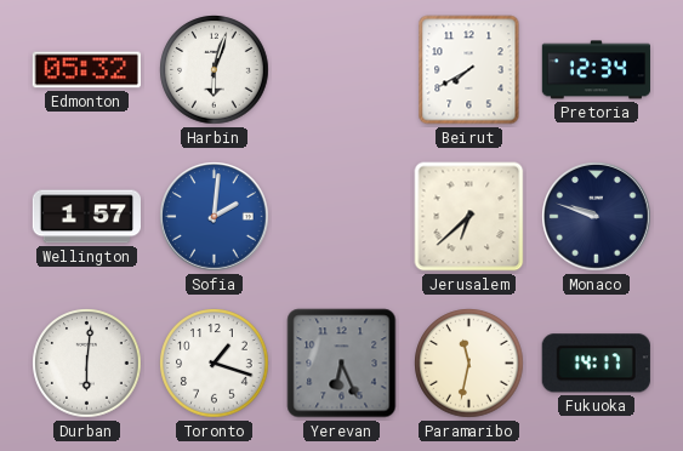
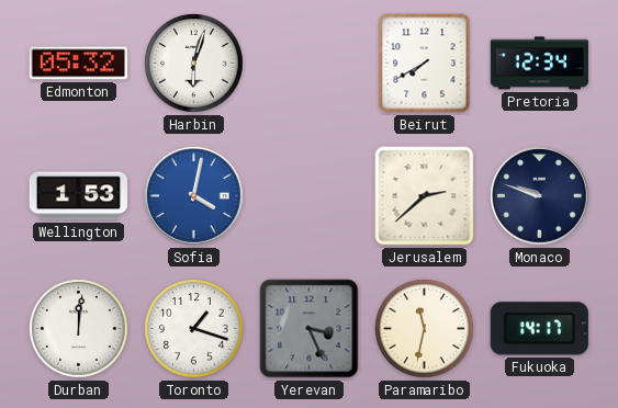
Wellington: 1:57 -> 1:53
Sofia: 2:01 -> 4:02
Jerusalem: 6:38 -> 2:38
Durban: 6:01 -> 12:01
Yerevan: 6:26 -> 3:26
